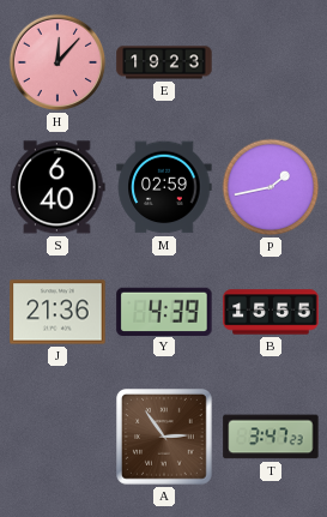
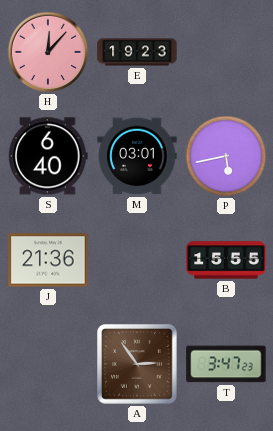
M: 02:59 -> 03:01
P: 1:43 -> 5:43
Y: 4:39 -> none
